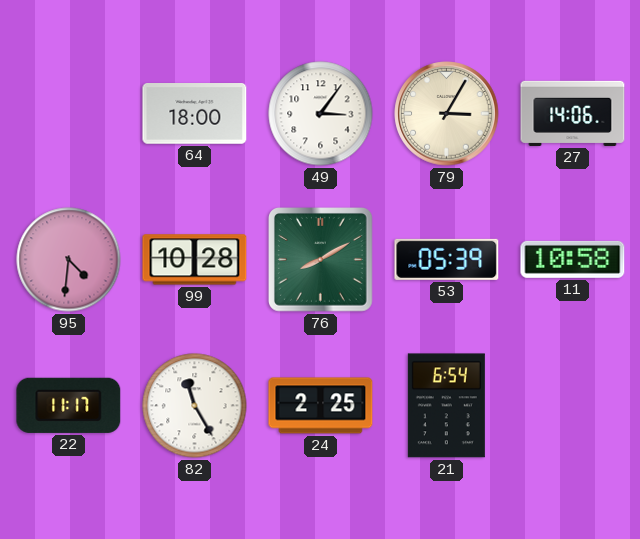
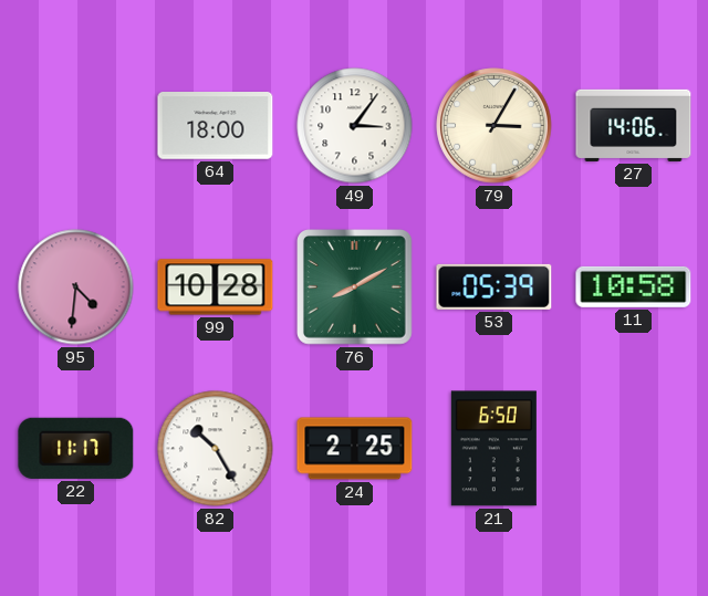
82: 11:25 -> 10:25
21: 6:54 -> 6:50
